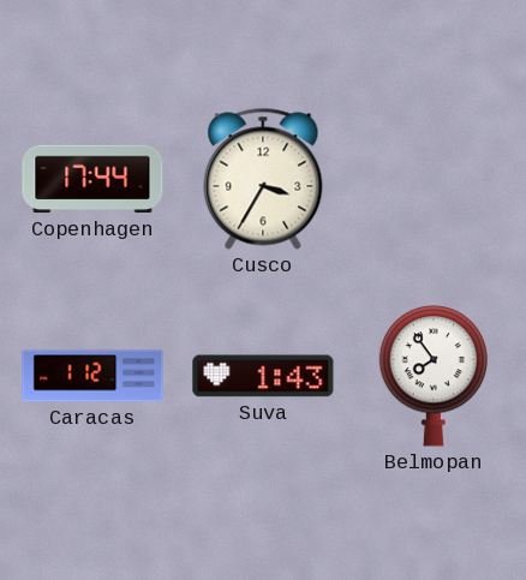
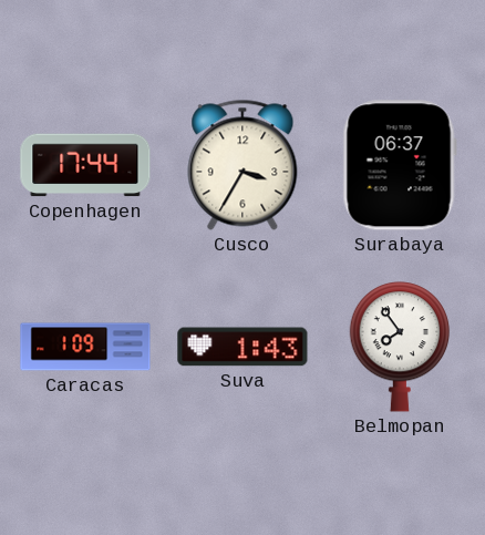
Surabaya: none -> 06:37
Caracas: 1:12 -> 1:09
